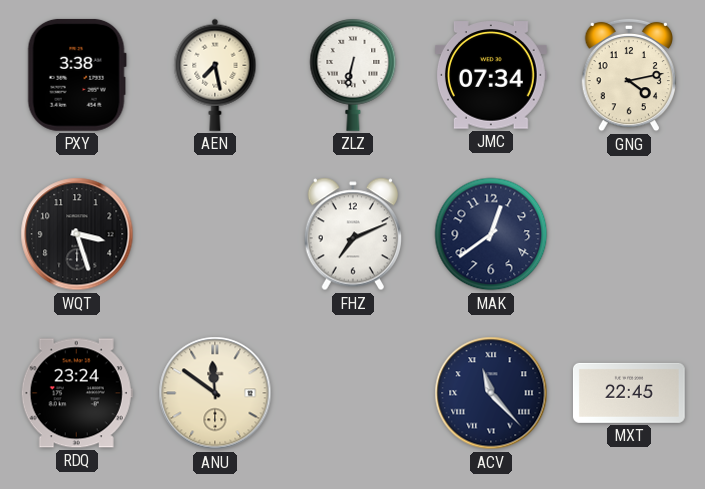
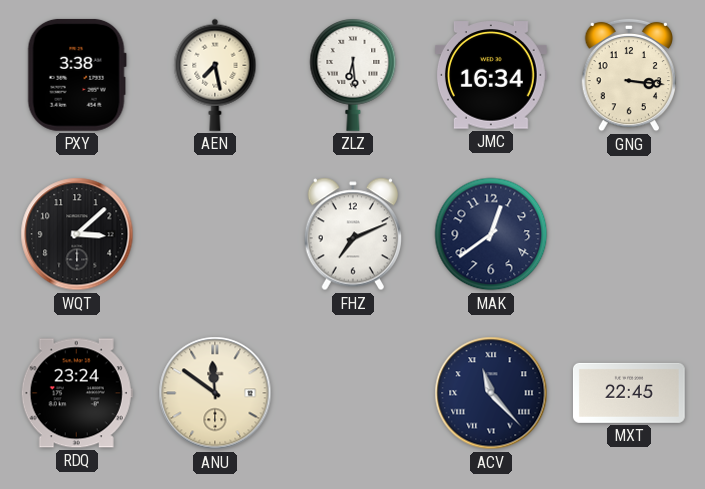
ZLZ: 6:32 -> 6:29
JMC: 07:34 -> 16:34
GNG: 4:13 -> 3:16
WQT: 3:27 -> 3:08
